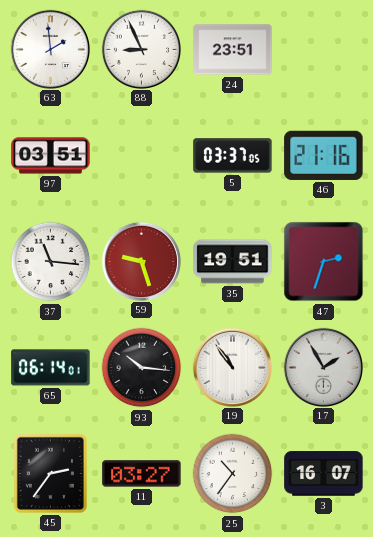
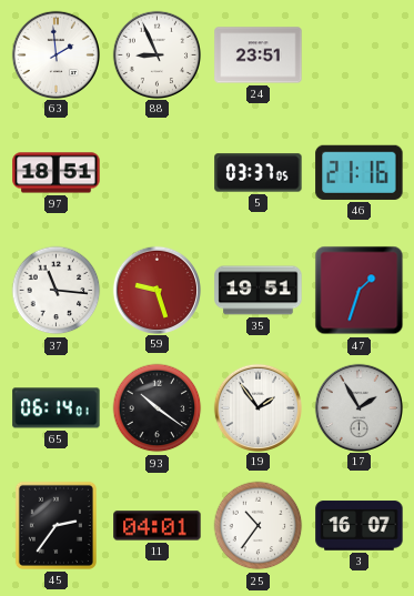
97: 03:51 -> 18:51
47: 2:33 -> 1:33
93: 10:16 -> 10:21
19: 10:54 -> 1:54
11: 03:27 -> 04:01
